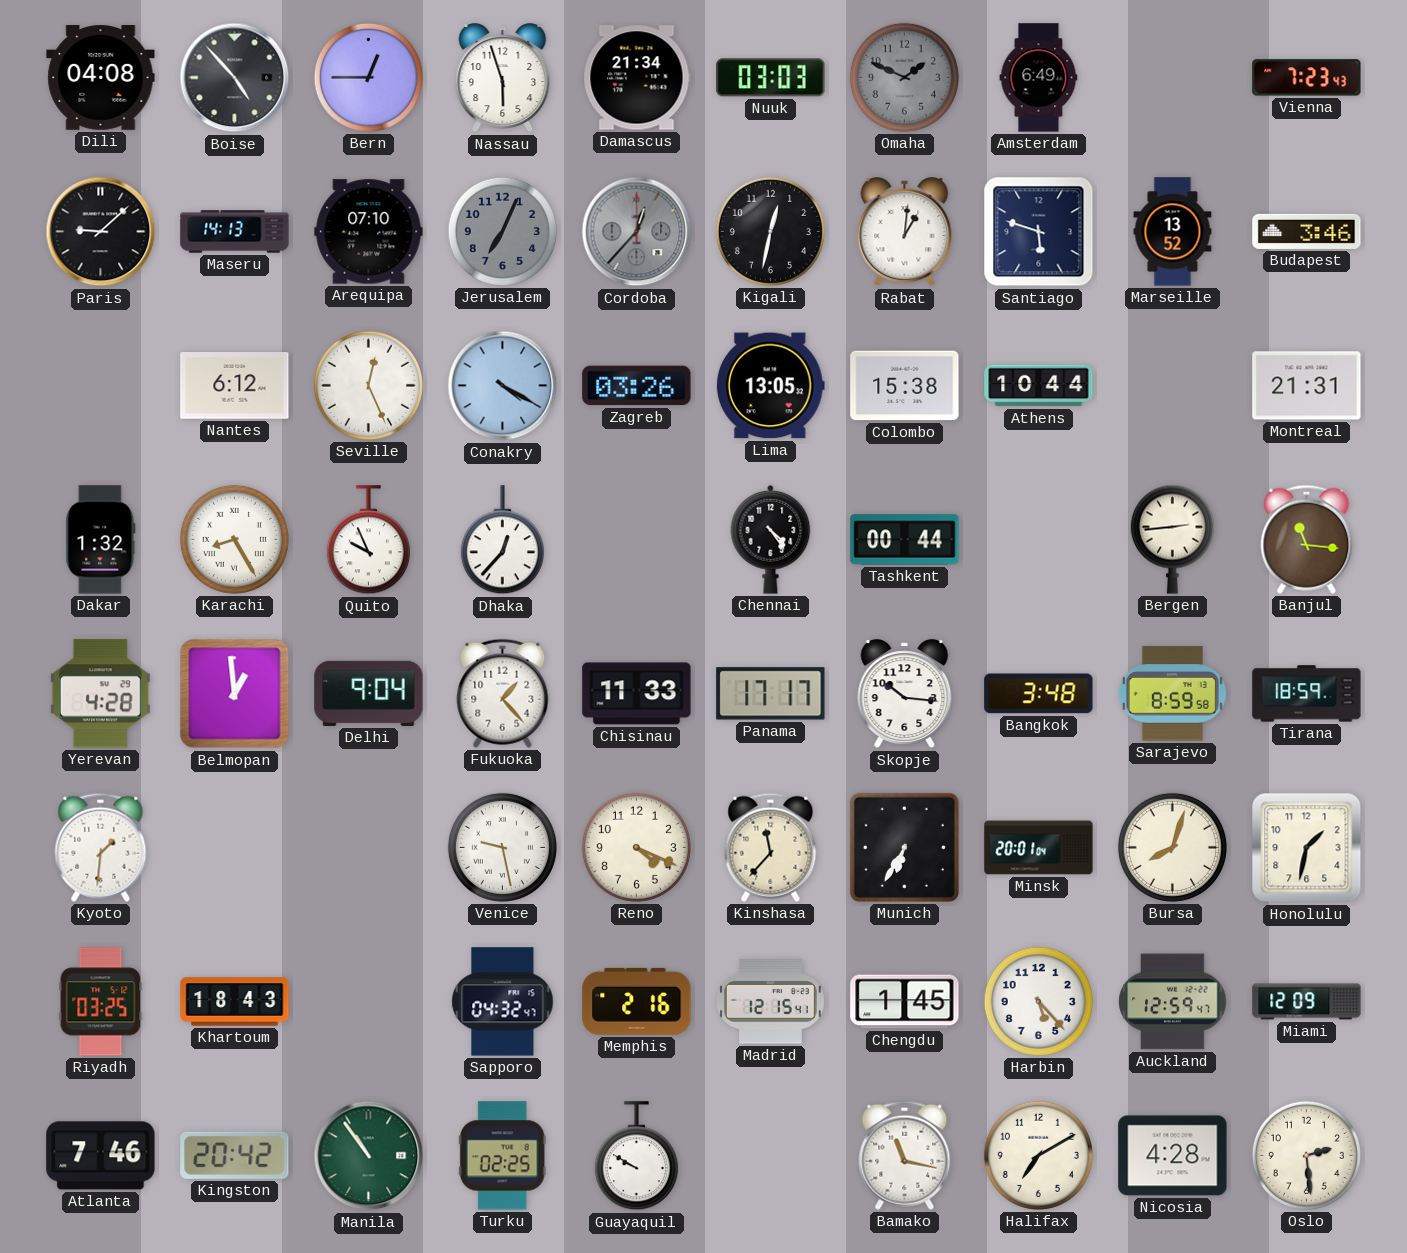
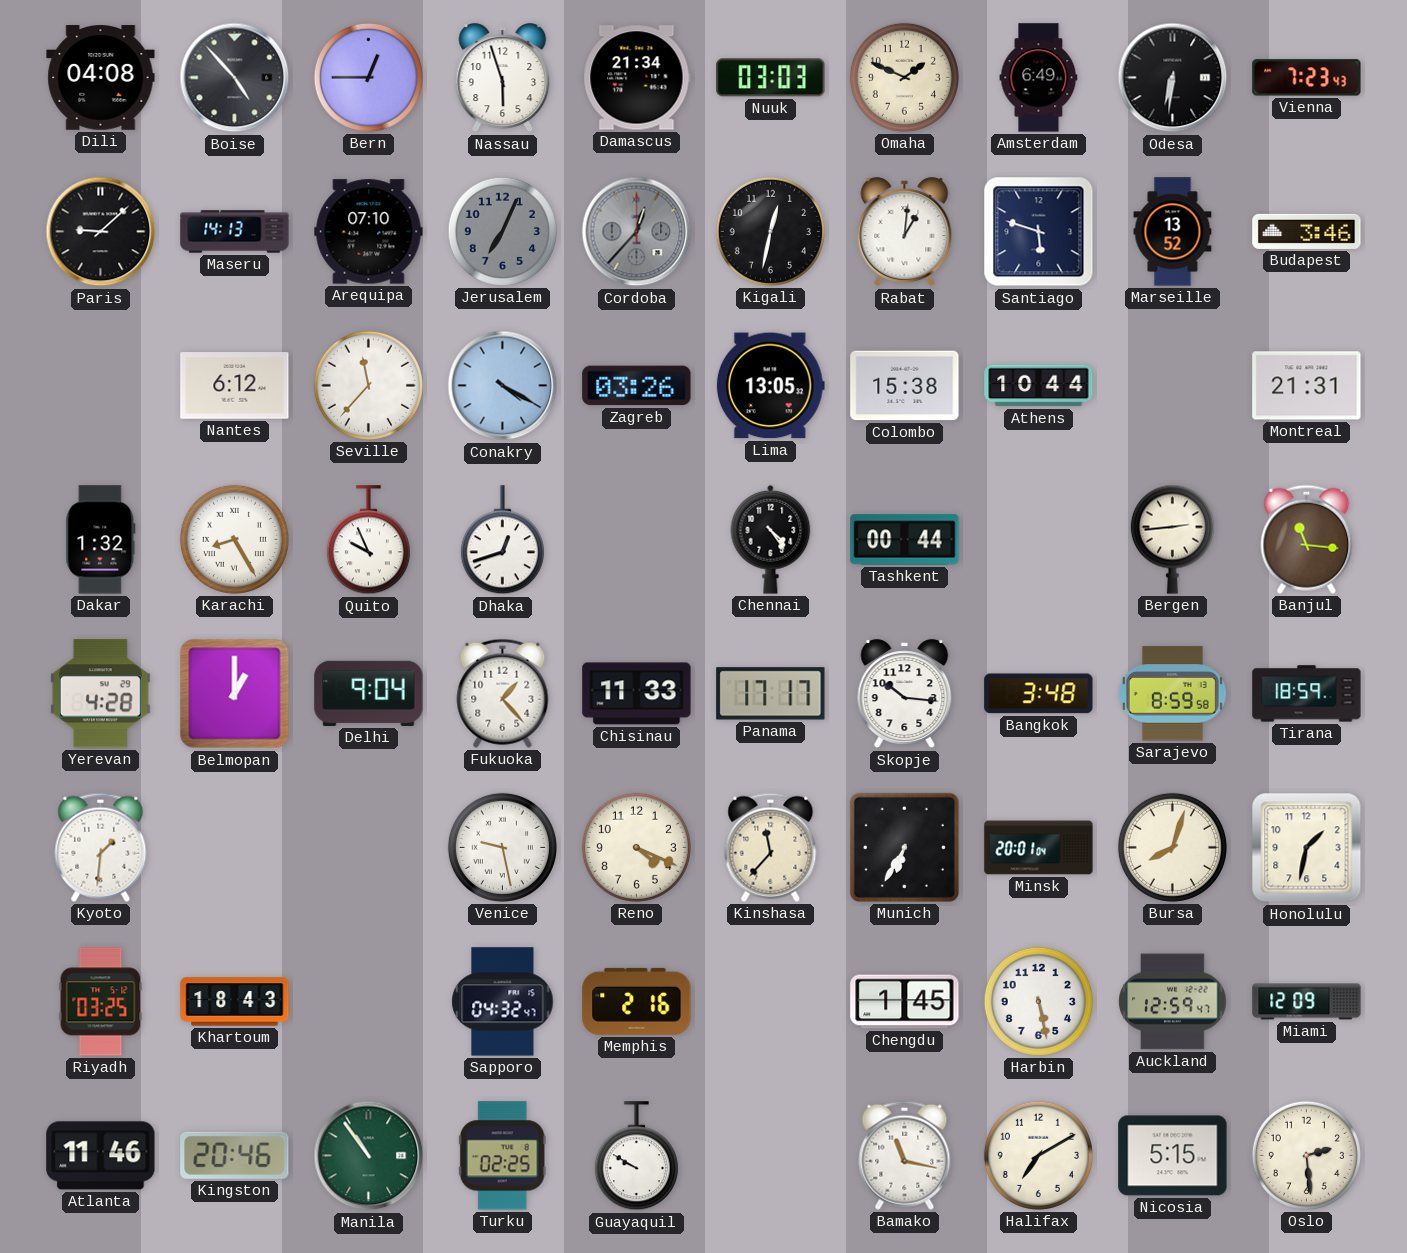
Omaha dial: grey -> cream
Odesa: none -> 6:31
Seville: 12:26 -> 11:37
Dhaka: 12:37 -> 12:42
Belmopan: 12:59 -> 1:00
Madrid: 12:15 -> none
Harbin: 5:23 -> 5:28
Atlanta: 7:46 -> 11:46
Kingston: 20:42 -> 20:46
Nicosia: 4:28 -> 5:15
